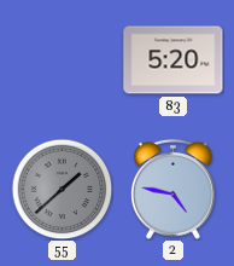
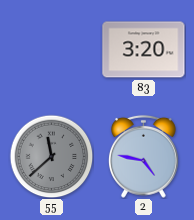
83: 5:20 -> 3:20
55: 1:38 -> 11:38
